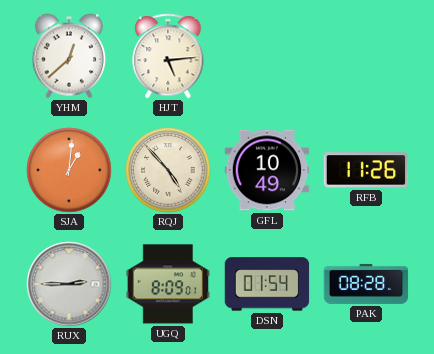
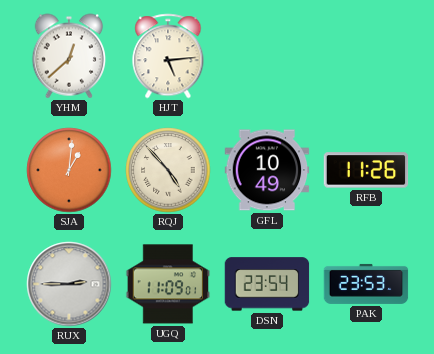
UGQ: 8:09 -> 11:09
DSN: 01:54 -> 23:54
PAK: 08:28 -> 23:53
